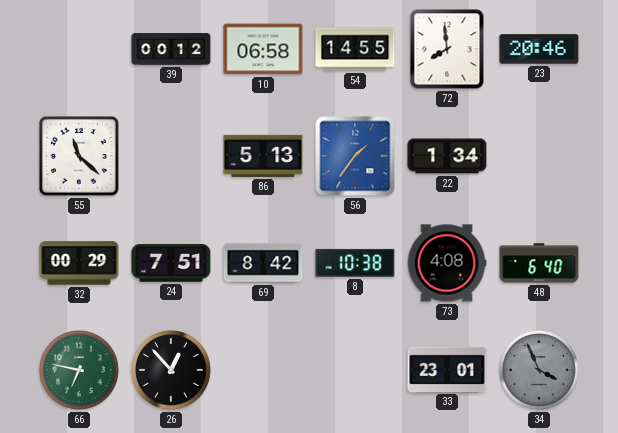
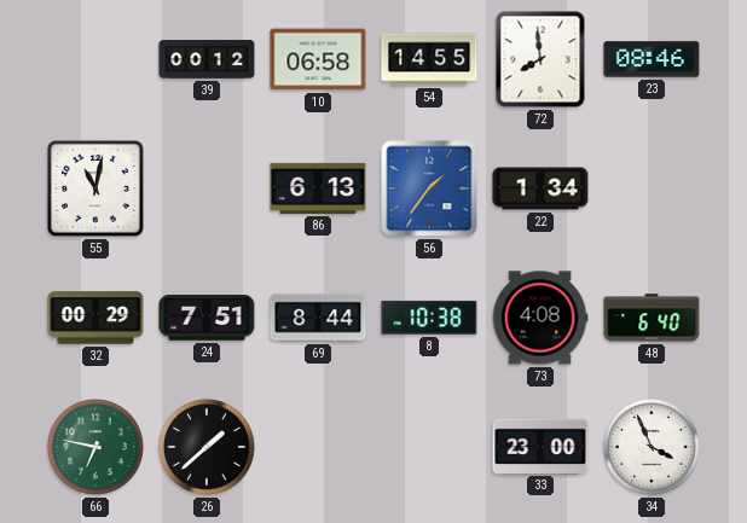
23: 20:46 -> 08:46
55: 11:22 -> 11:02
86: 5:13 -> 6:13
69: 8:42 -> 8:44
26: 12:53 -> 1:38
33: 23:01 -> 23:00
34 dial: grey -> white
